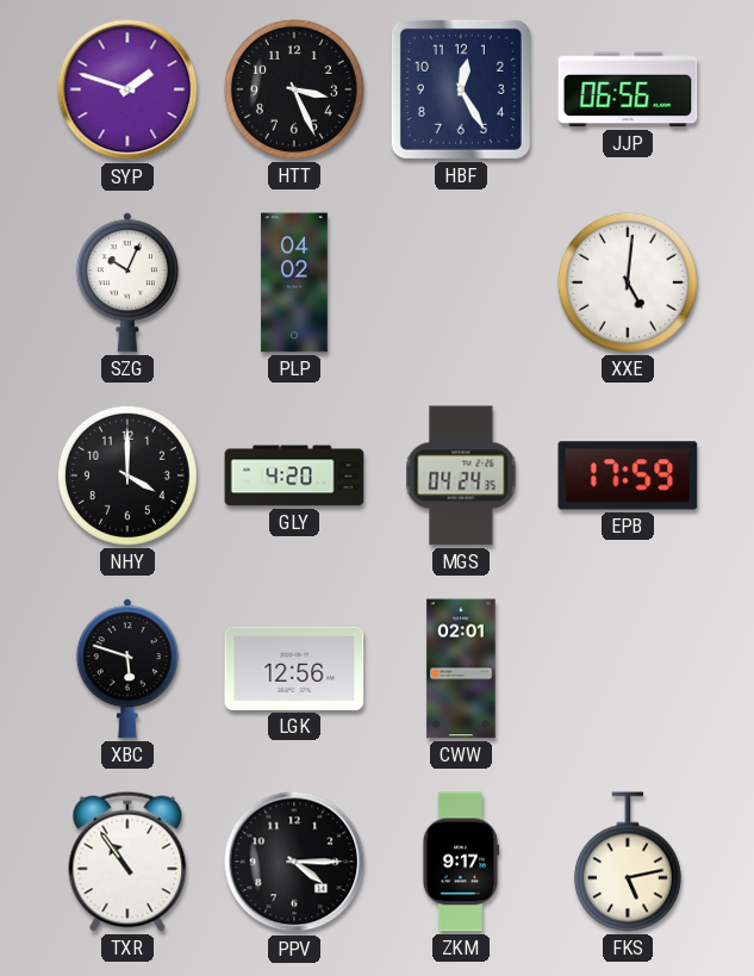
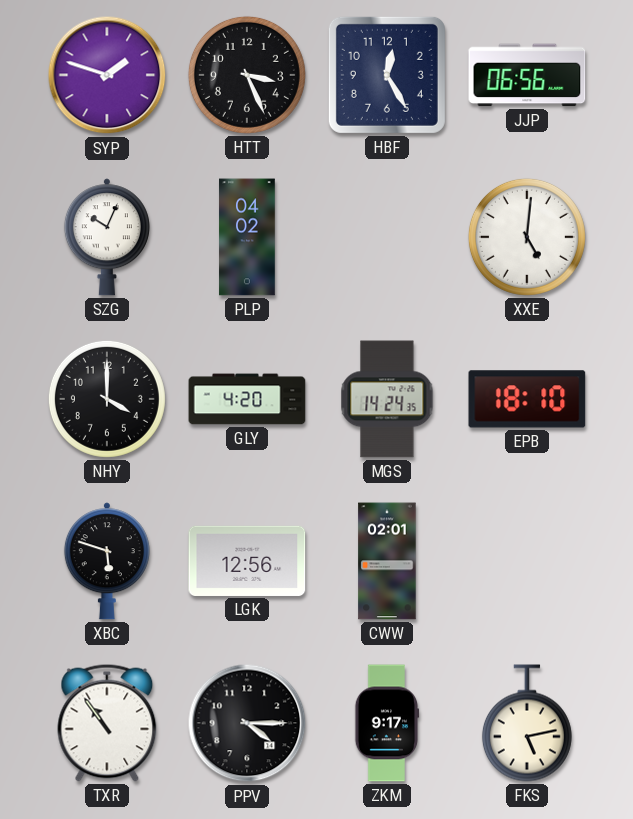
MGS: 04:24 -> 14:24
EPB: 17:59 -> 18:10
